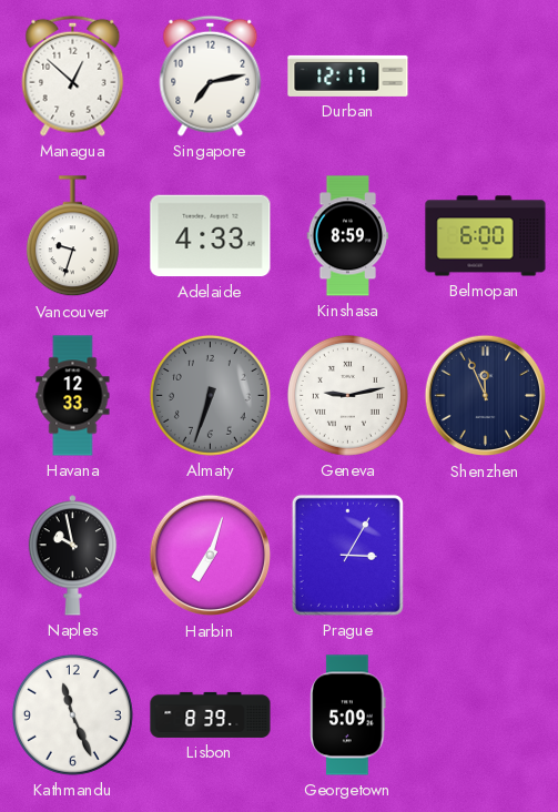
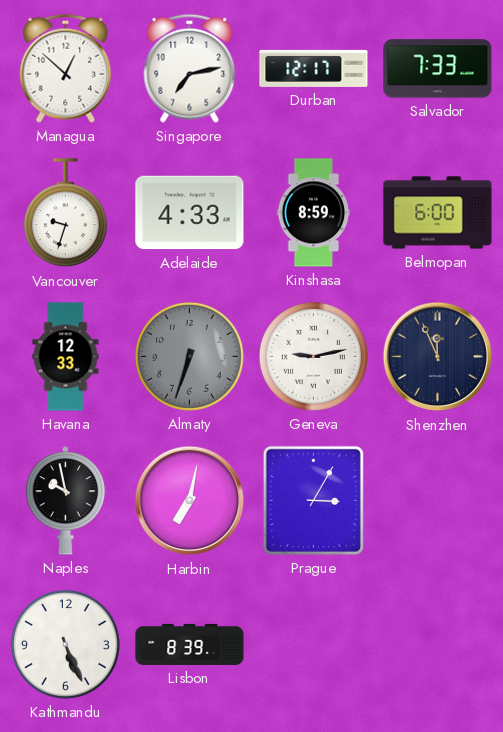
Salvador: none -> 7:33
Harbin: 7:03 -> 7:02
Kathmandu: 11:26 -> 5:26
Georgetown: 5:09 -> none
